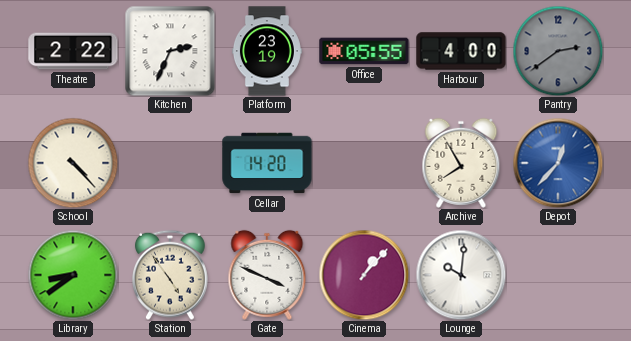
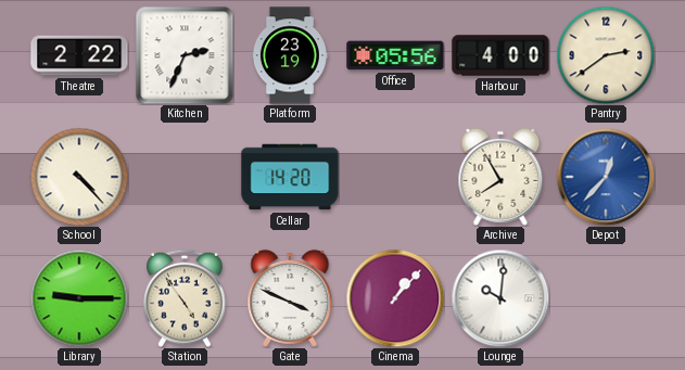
Office: 05:55 -> 05:56
Pantry dial: grey -> cream
Library: 8:39 -> 9:15
